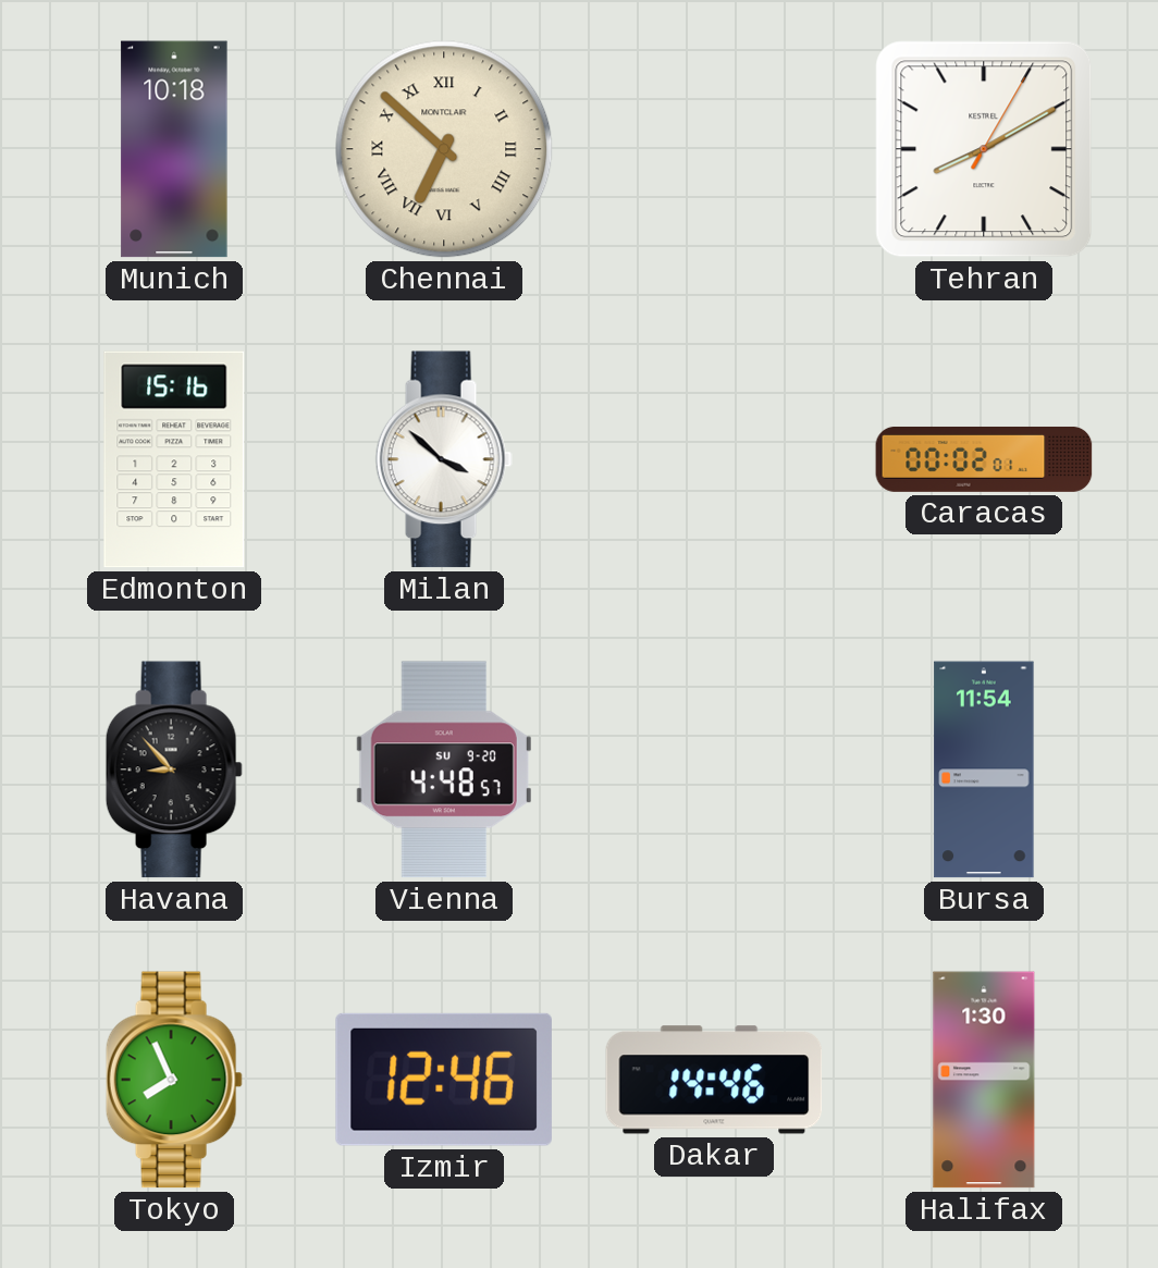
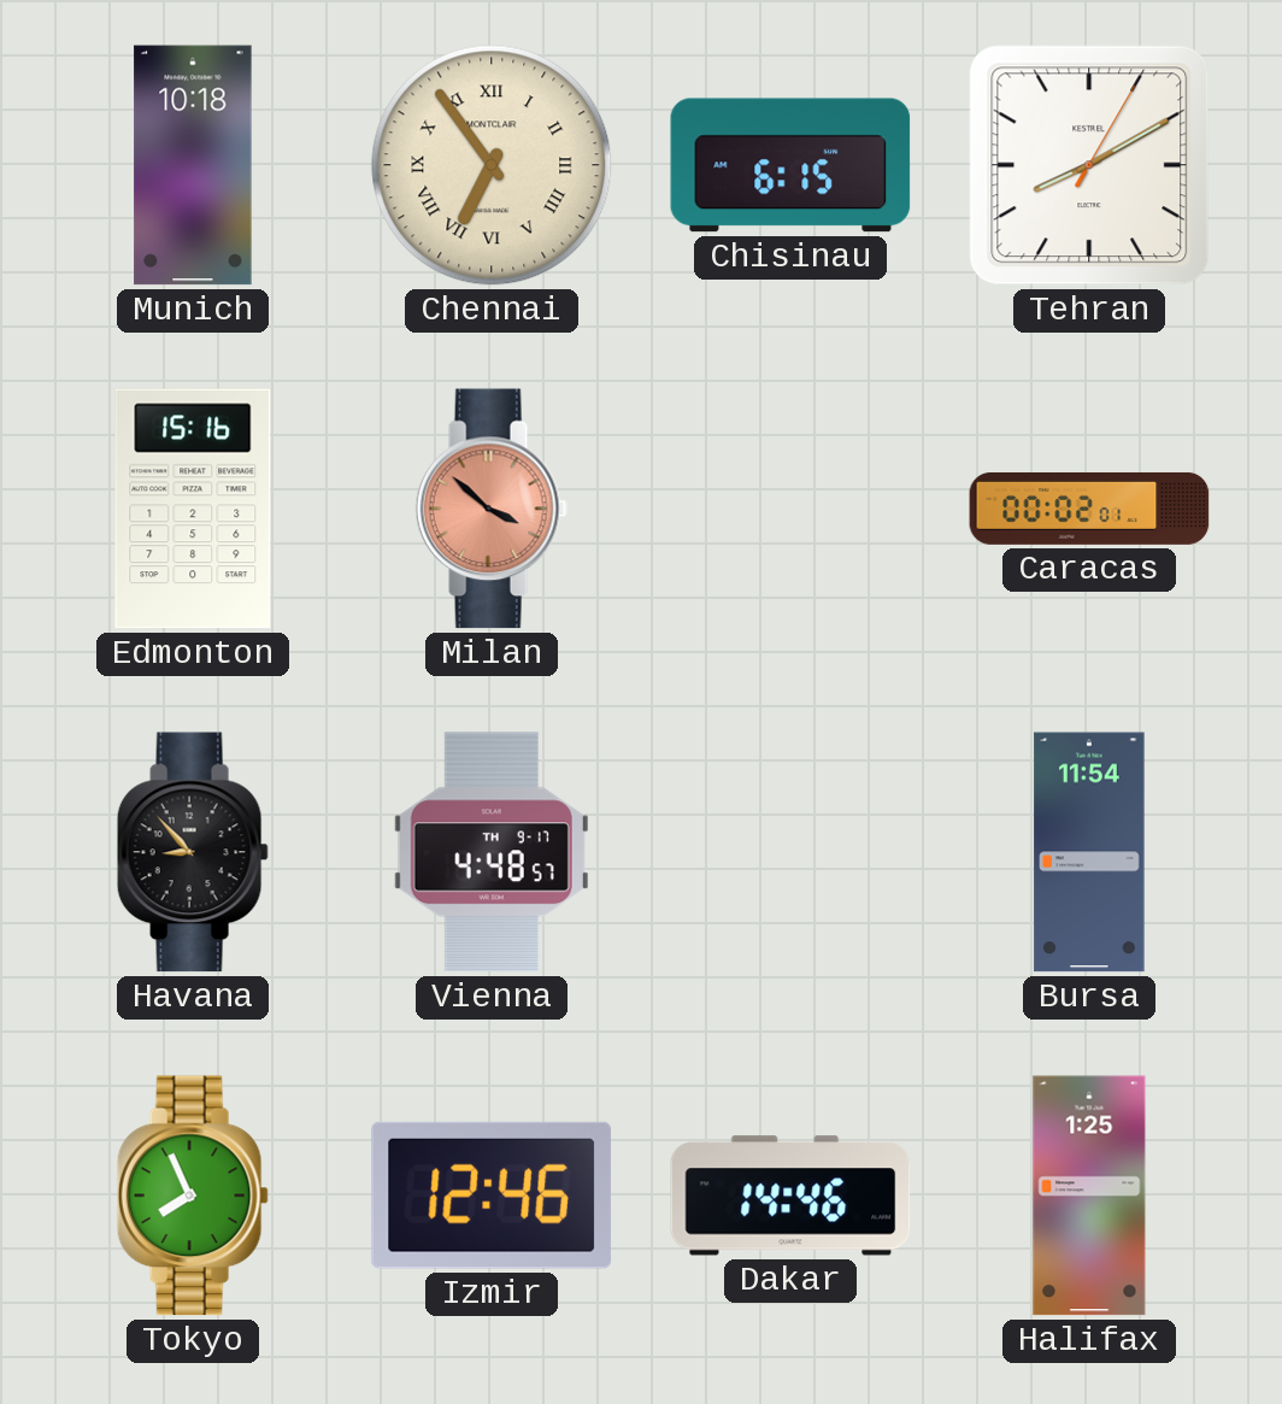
Chennai: 6:52 -> 6:54
Chisinau: none -> 6:15
Milan dial: white -> salmon
Vienna date: SU 9-20 -> TH 9-17
Halifax: 1:30 -> 1:25
